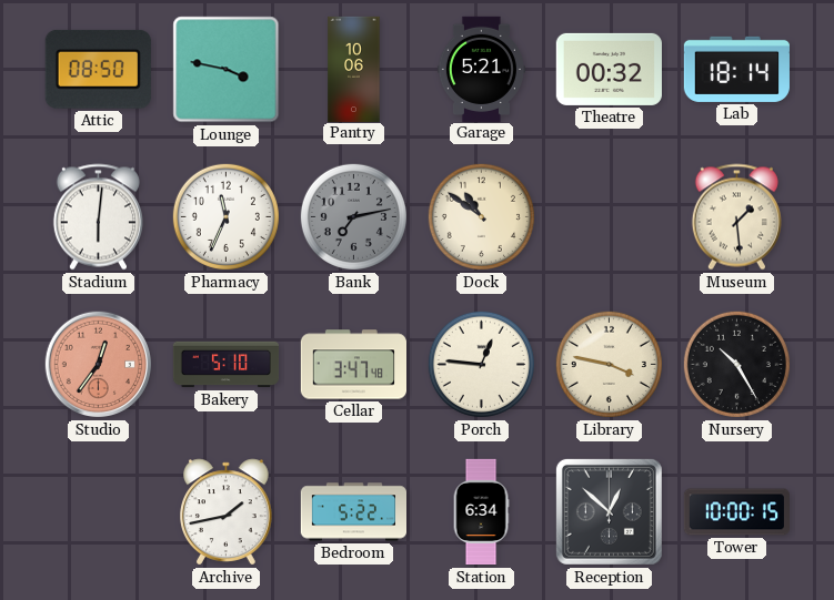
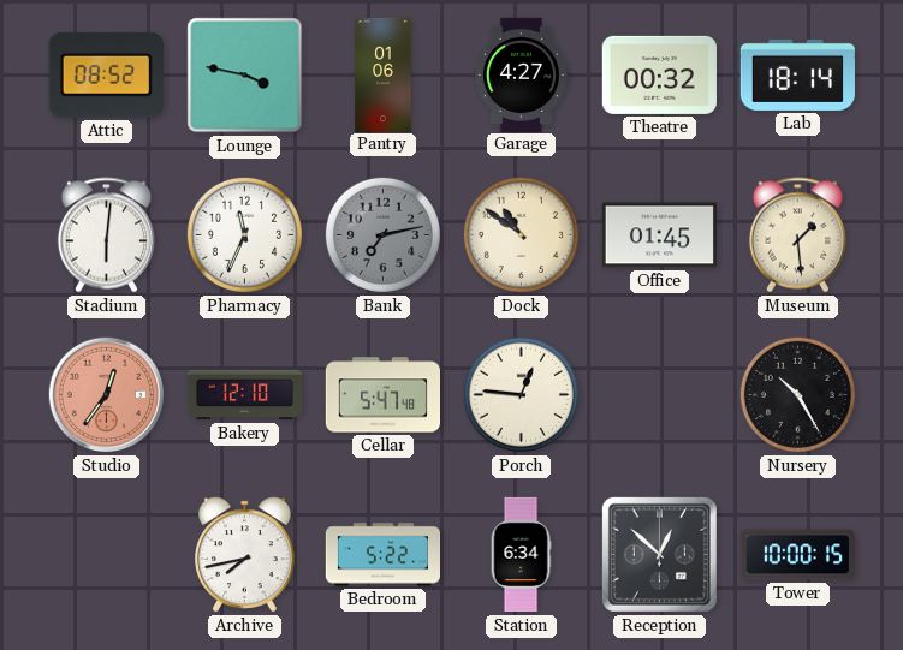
Attic: 08:50 -> 08:52
Pantry: 10:06 -> 01:06
Garage: 5:21 -> 4:27
Office: none -> 01:45
Bakery: 5:10 -> 12:10
Cellar: 3:47 -> 5:47
Library: 3:47 -> none
Archive: 1:43 -> 7:43
